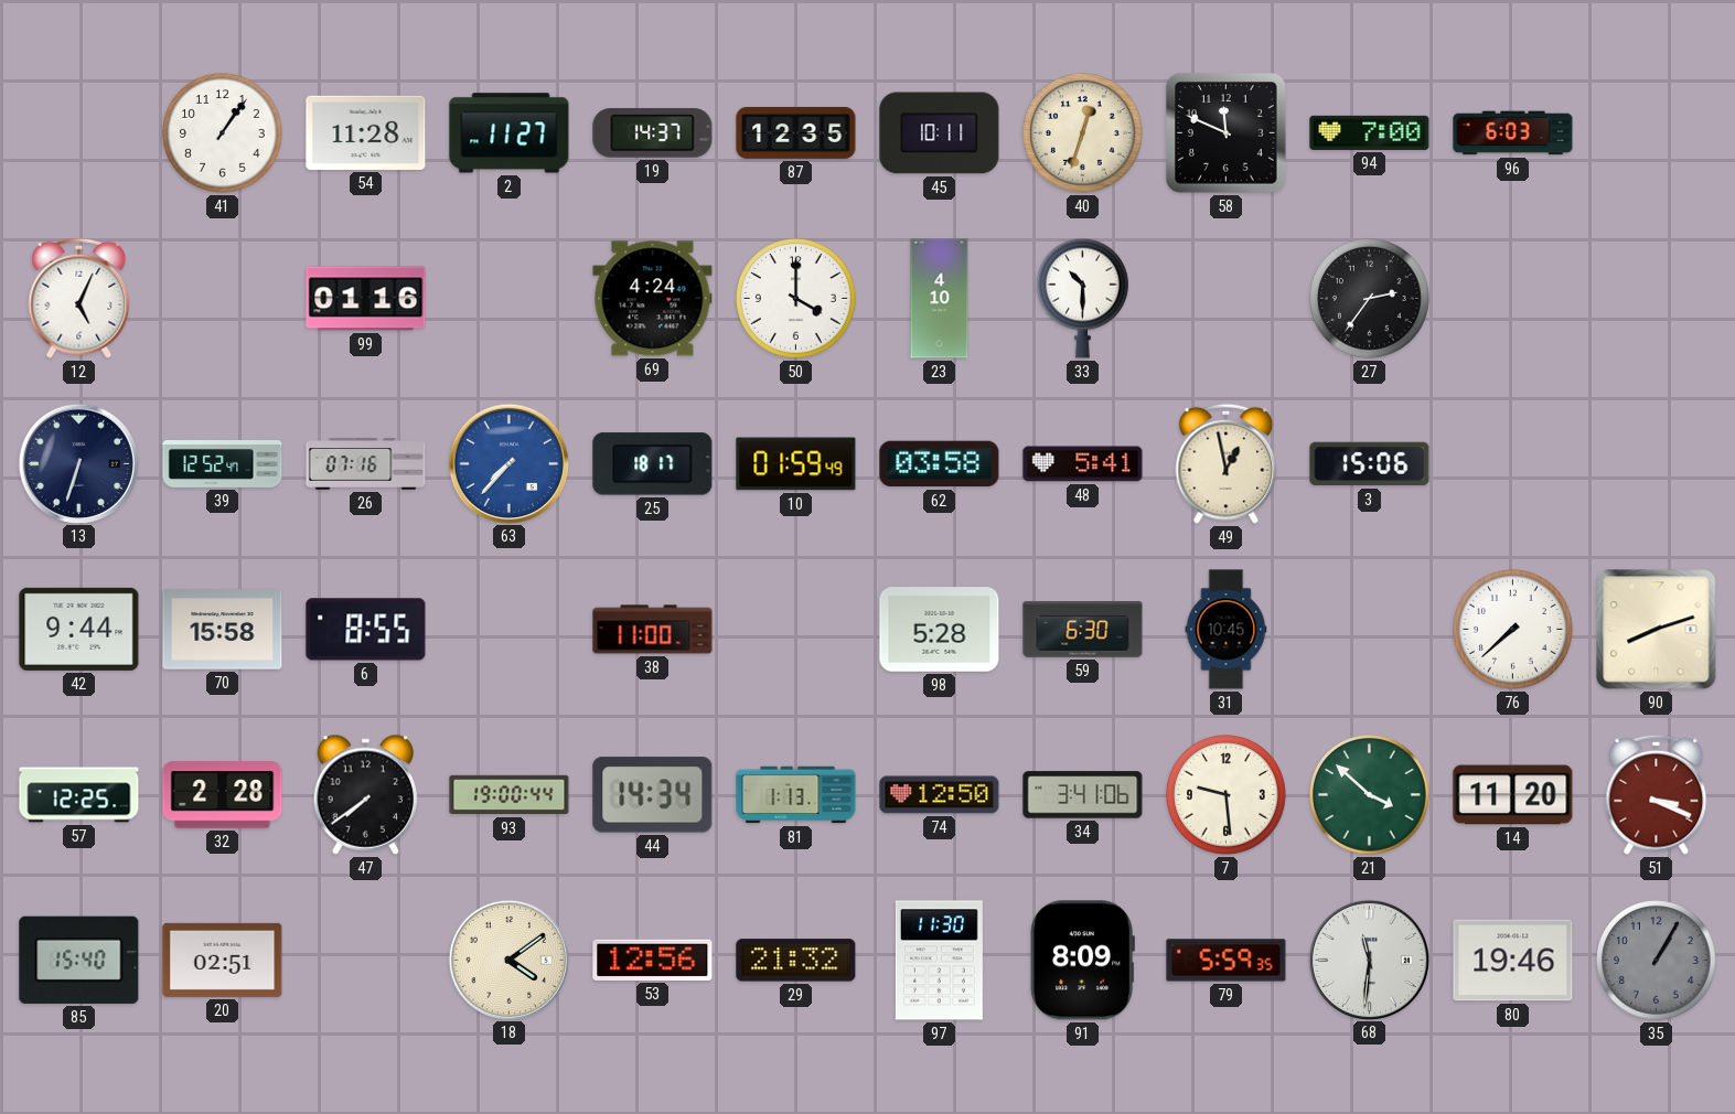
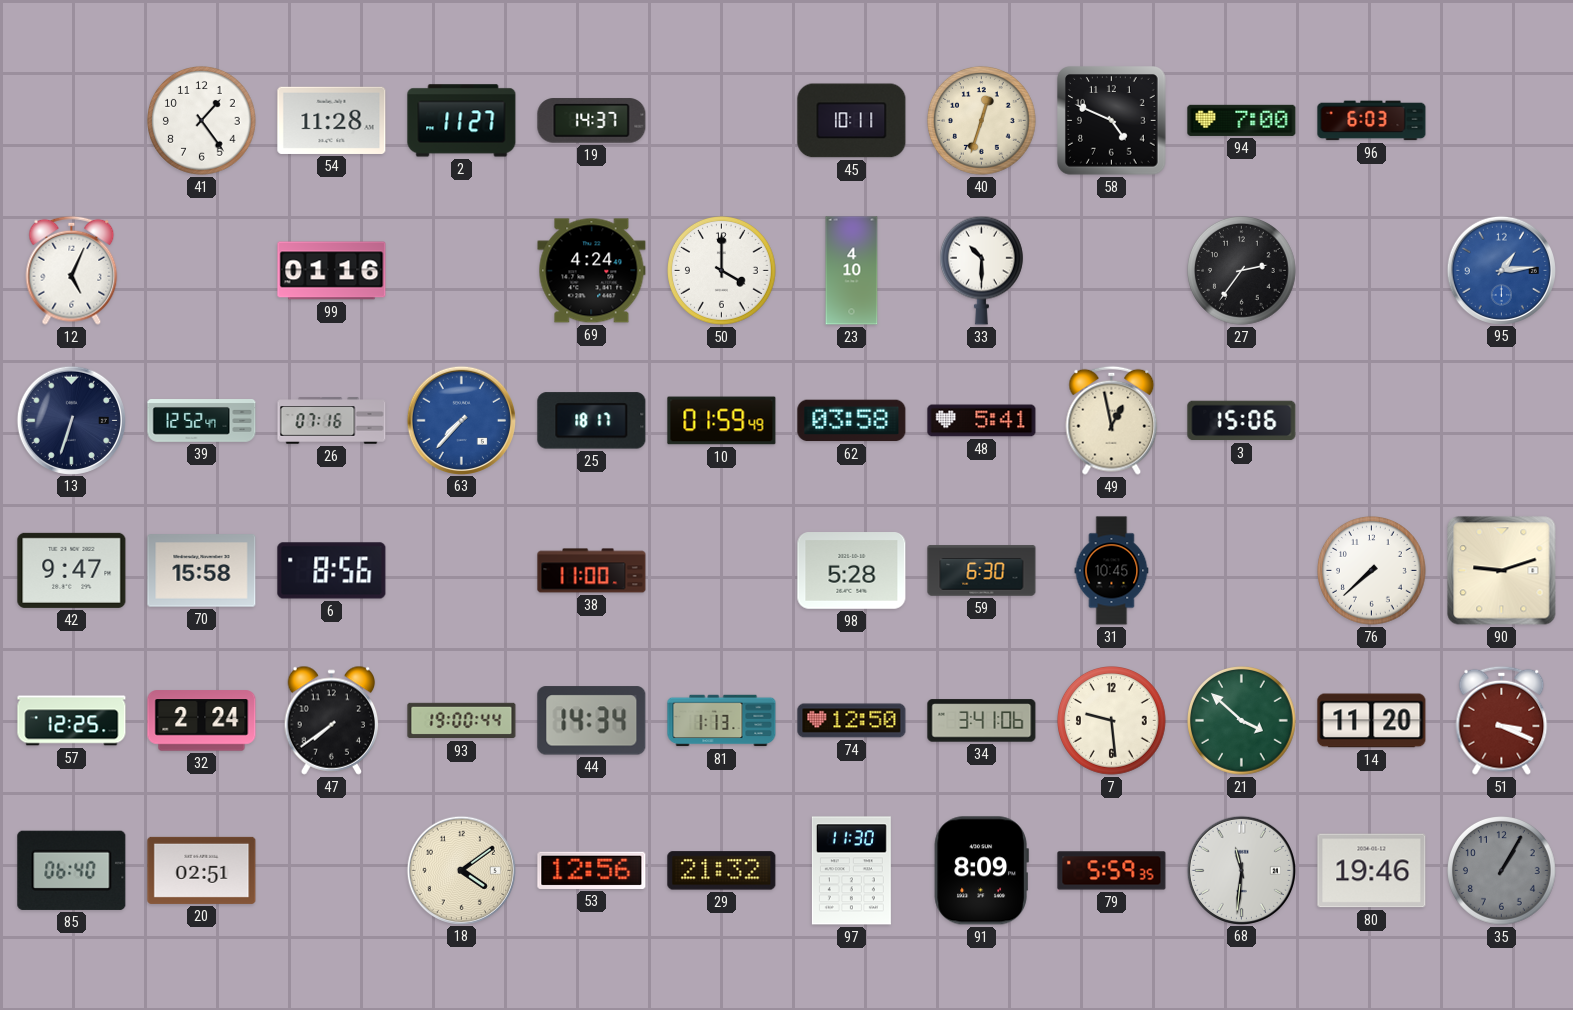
41: 1:06 -> 1:24
87: 12:35 -> none
58: 11:49 -> 4:49
95: none -> 1:14
42: 9:44 -> 9:47
6: 8:55 -> 8:56
90: 8:12 -> 9:12
32: 2:28 -> 2:24
85: 15:40 -> 06:40
